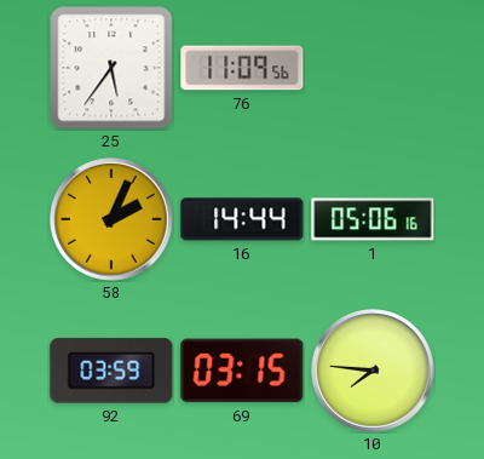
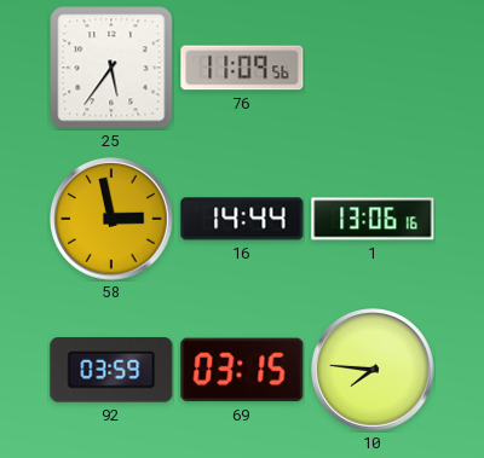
58: 2:04 -> 2:58
1: 05:06 -> 13:06
